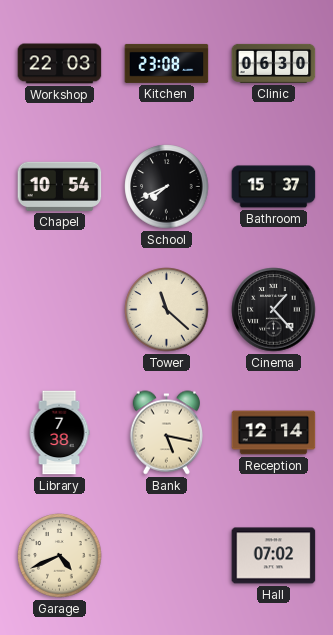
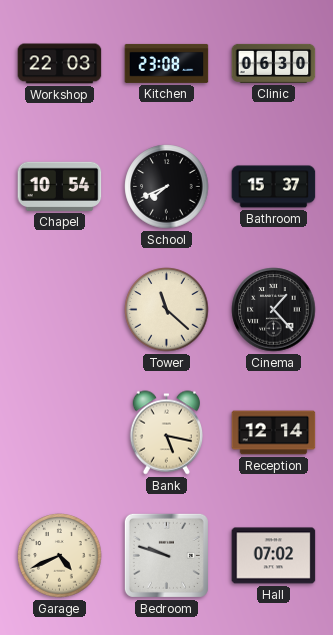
Library: 7:38 -> none
Bedroom: none -> 9:48
